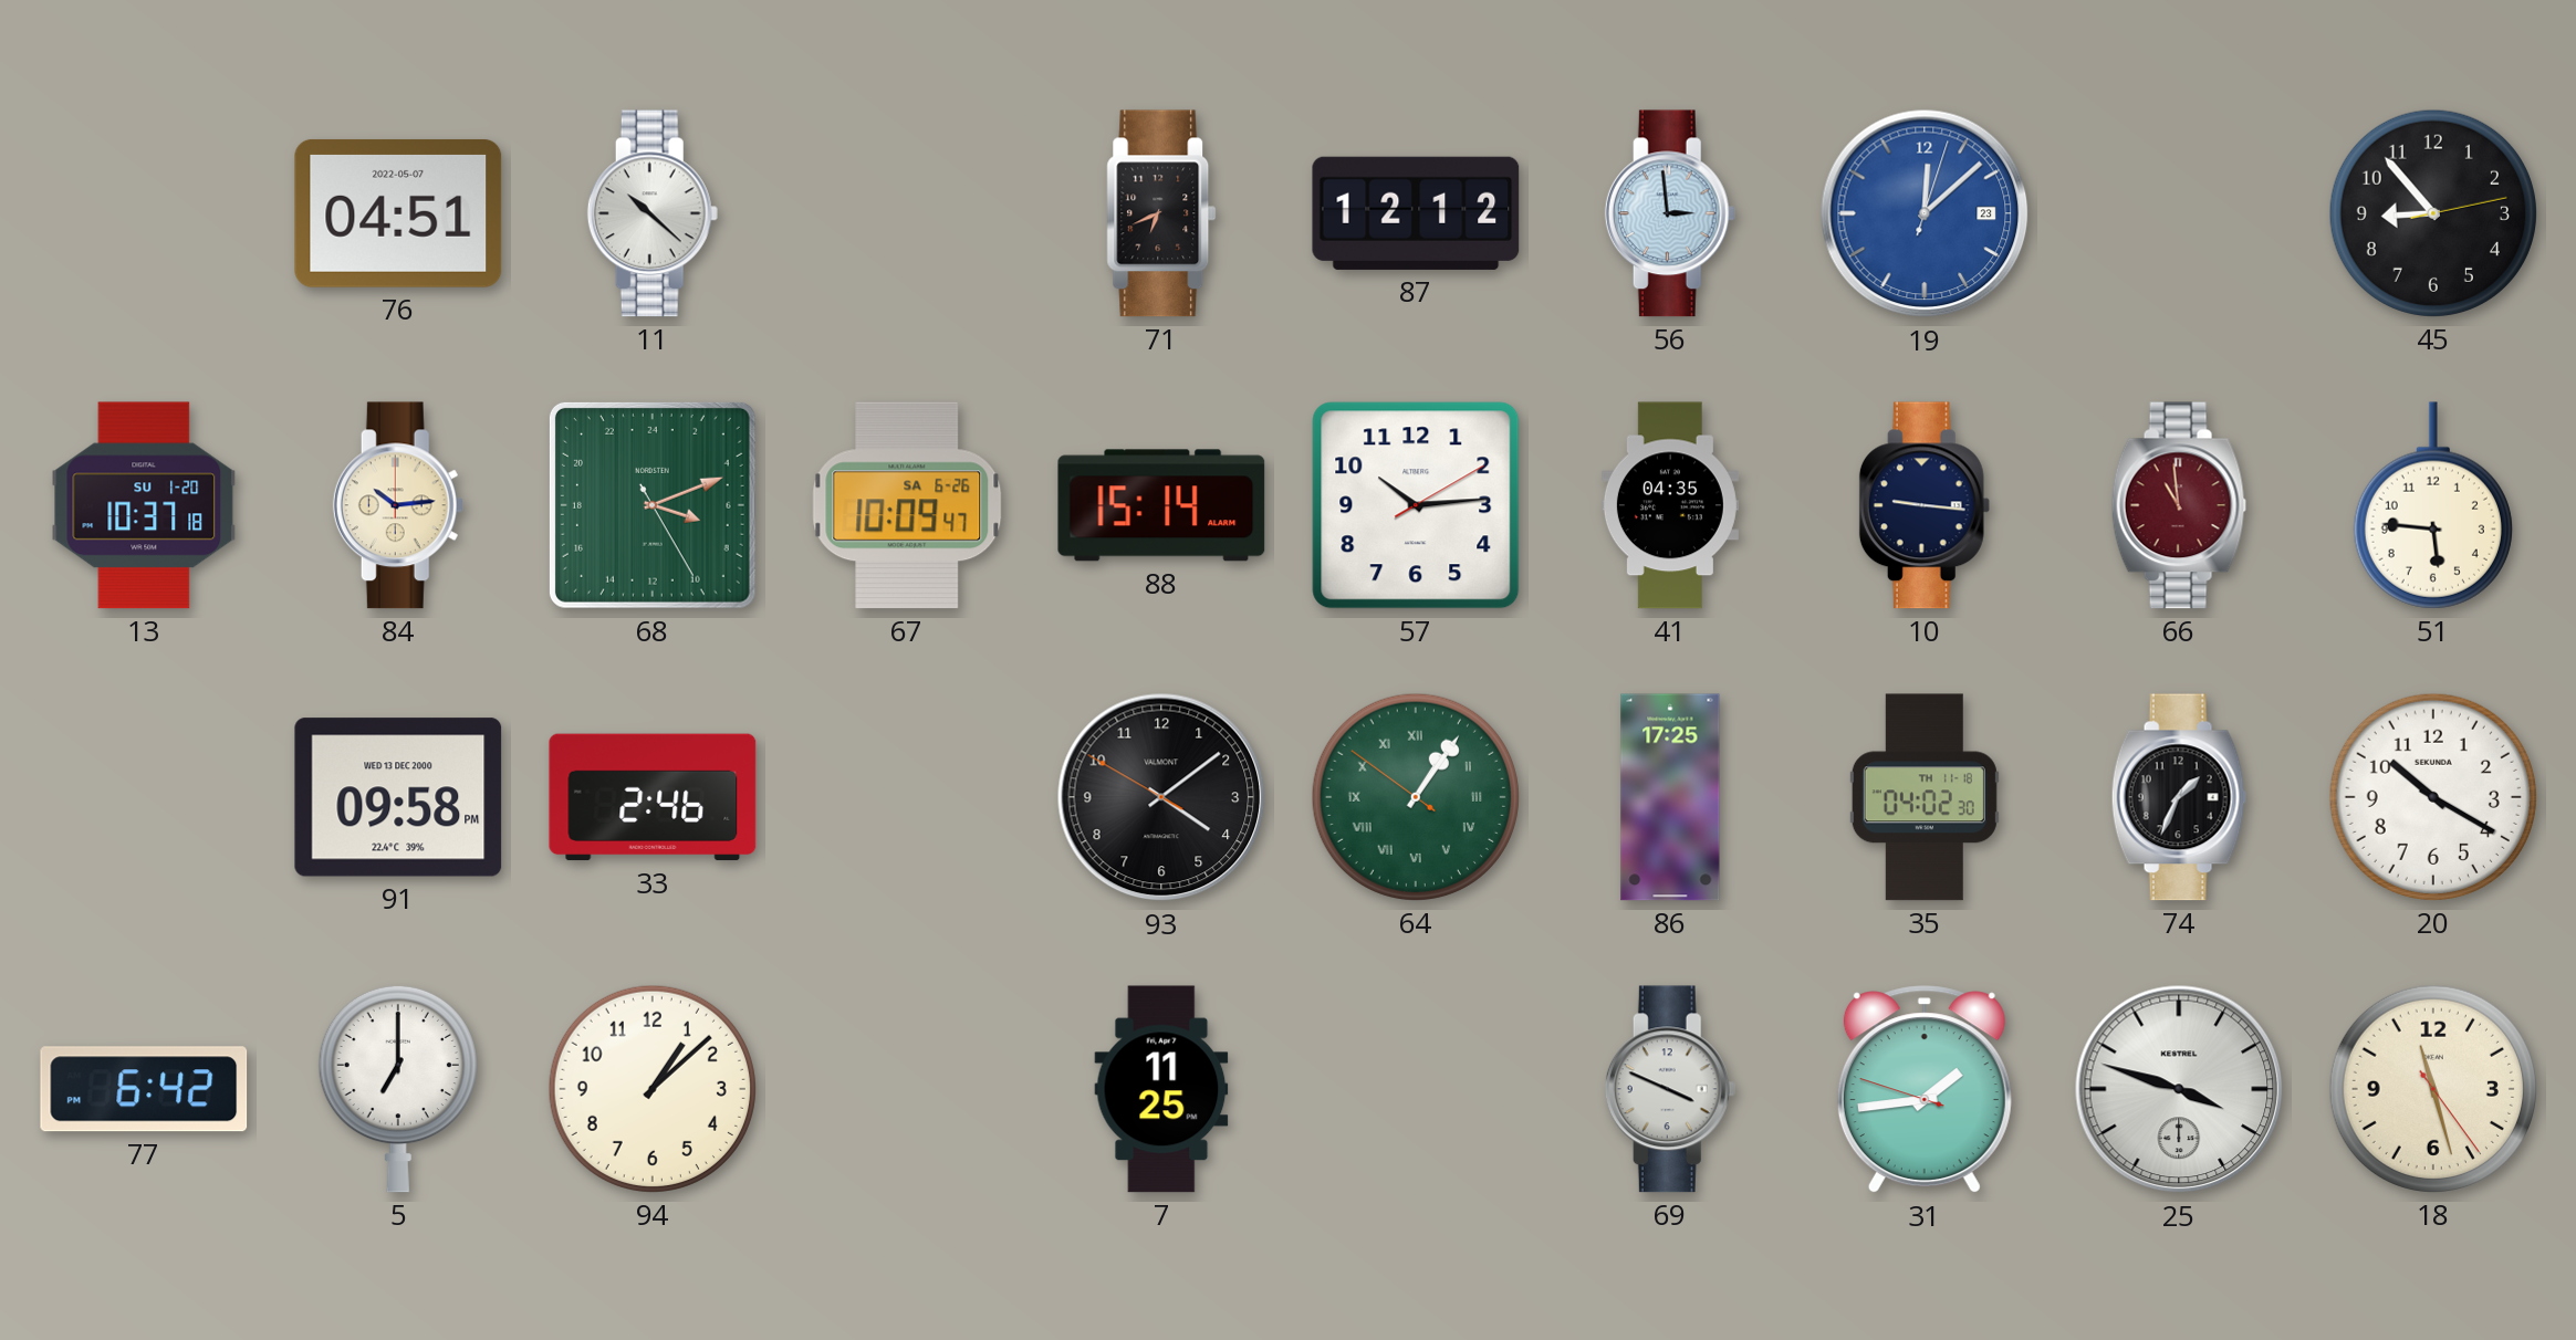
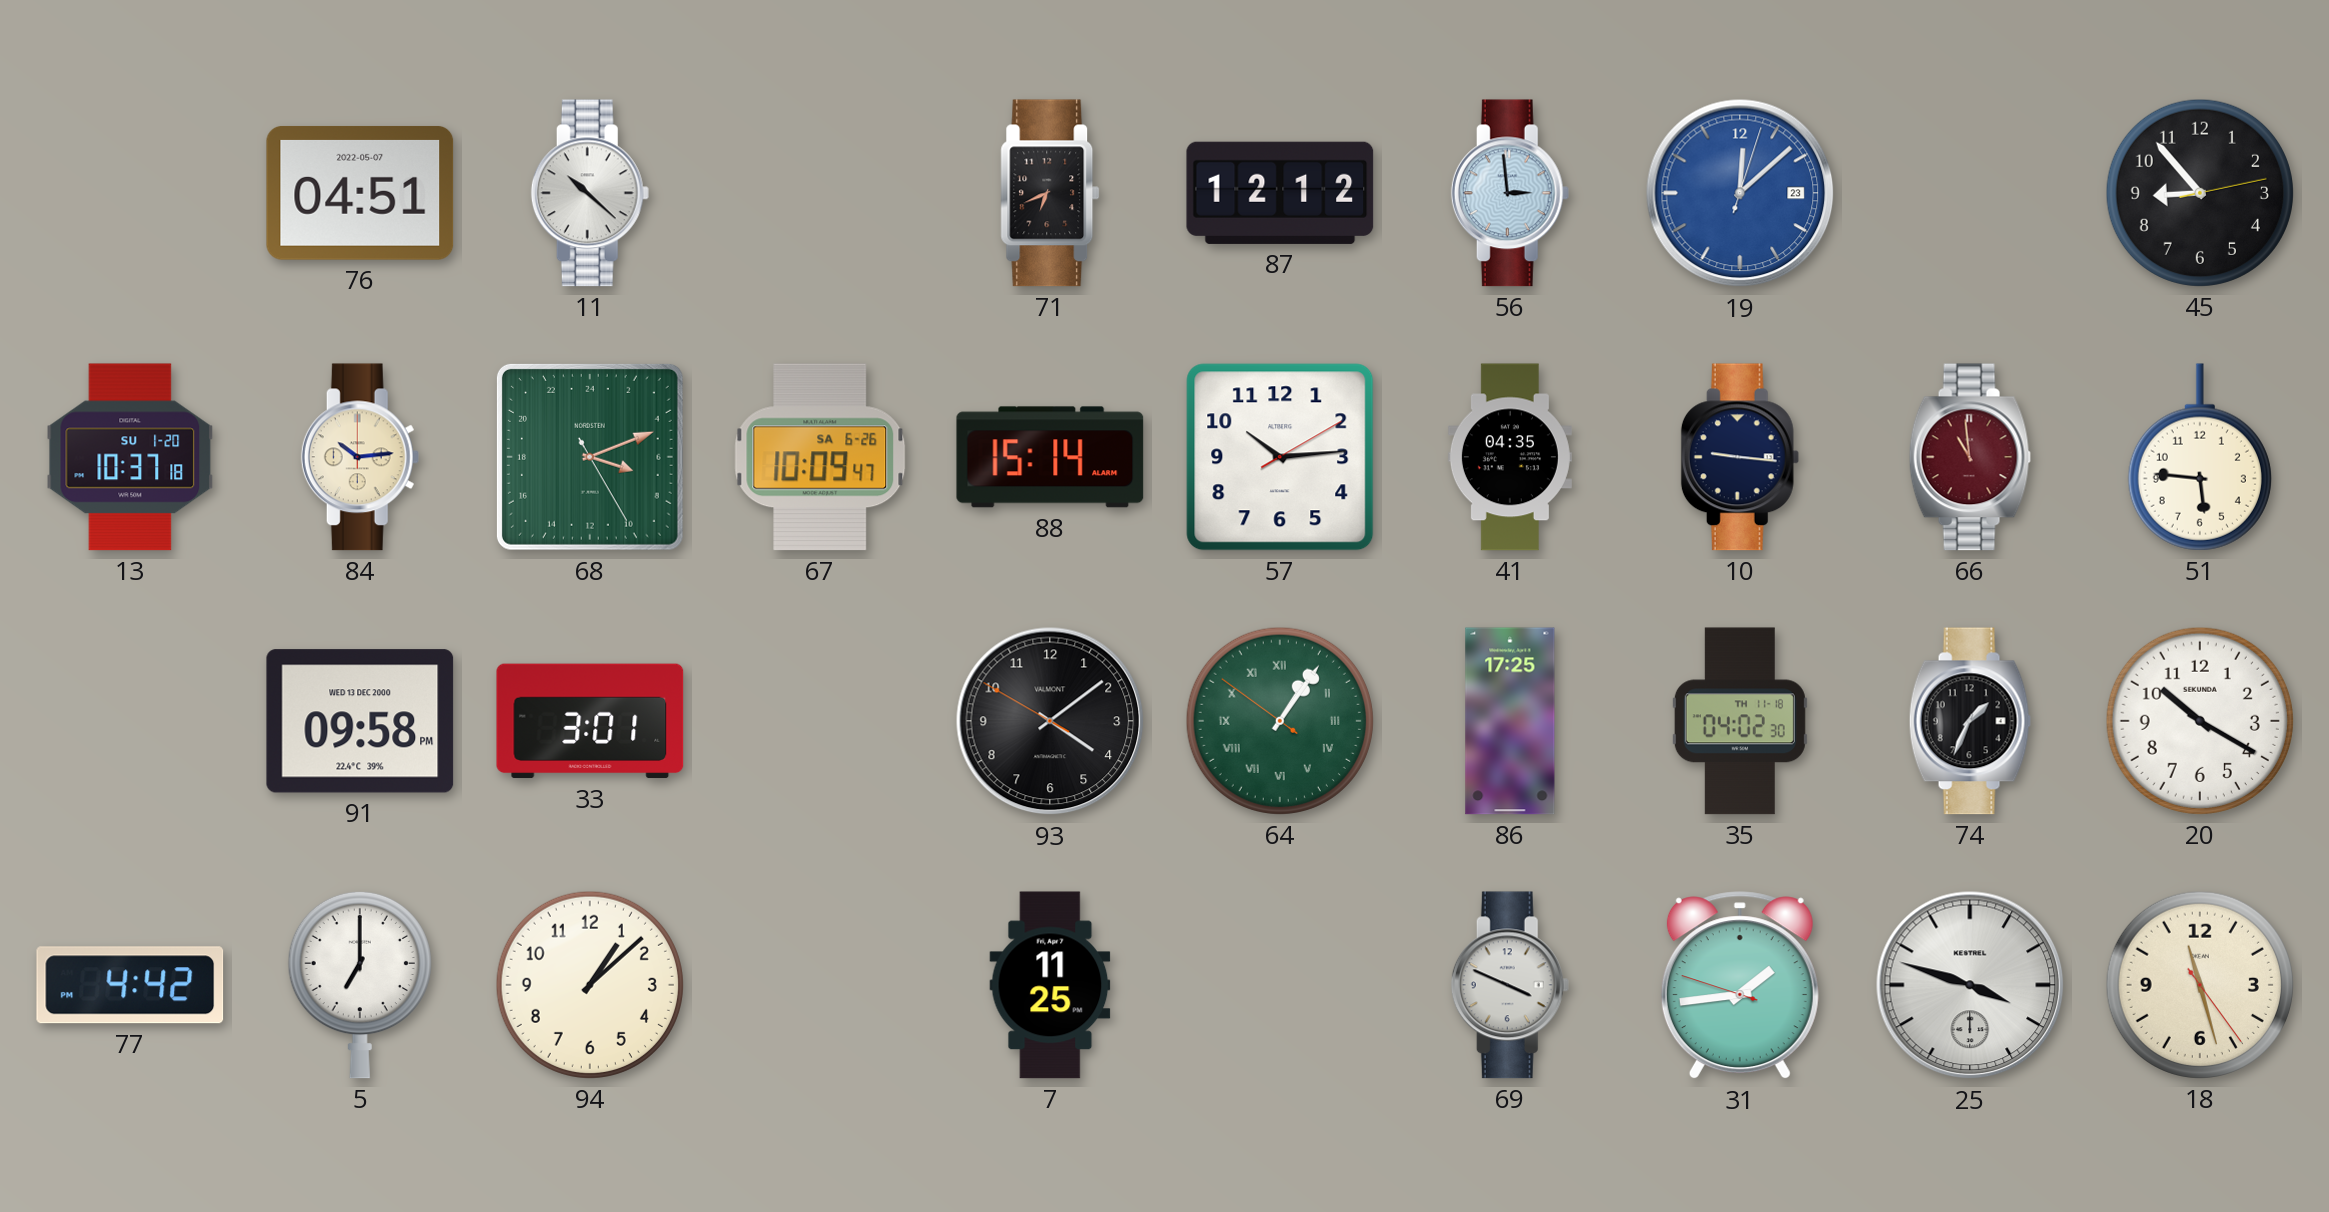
33: 2:46 -> 3:01
77: 6:42 -> 4:42
